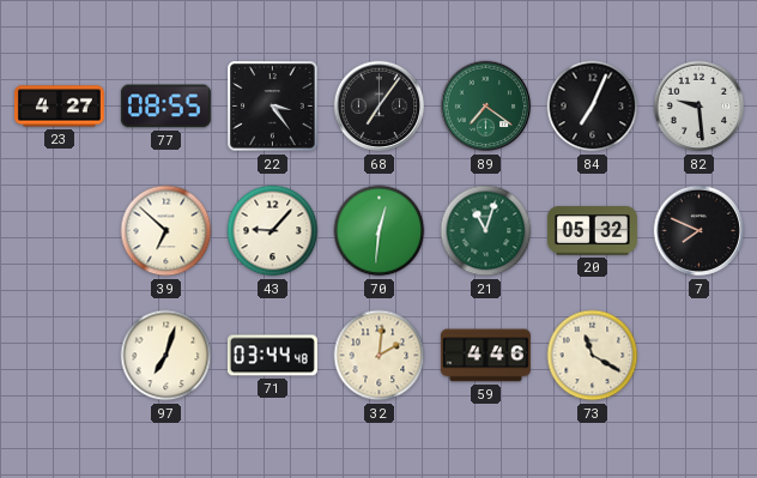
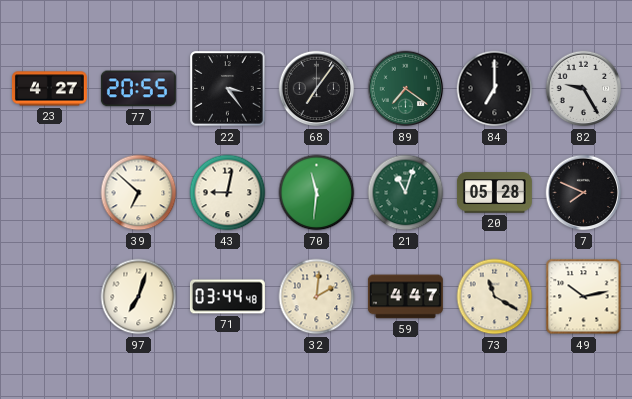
77: 08:55 -> 20:55
84: 7:04 -> 7:00
82: 9:29 -> 9:25
43: 9:07 -> 9:02
70: 12:31 -> 11:31
20: 05:32 -> 05:28
59: 4:46 -> 4:47
49: none -> 10:13
